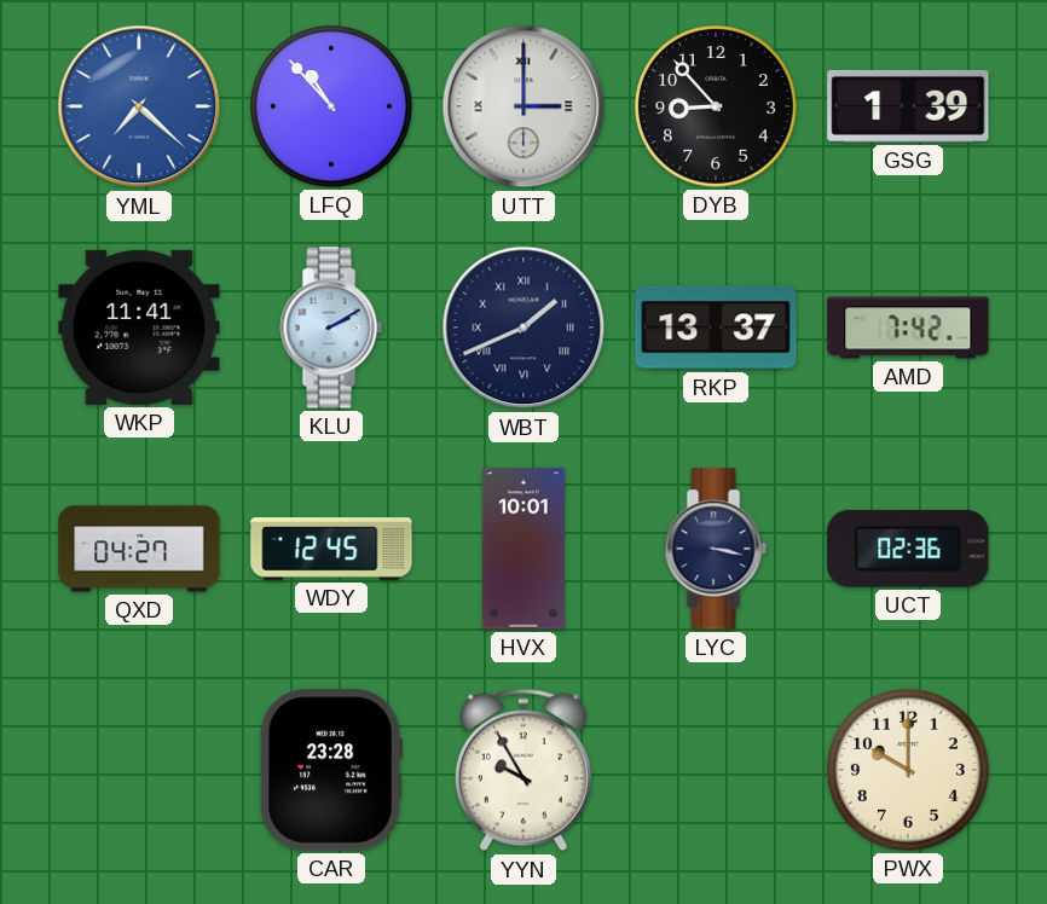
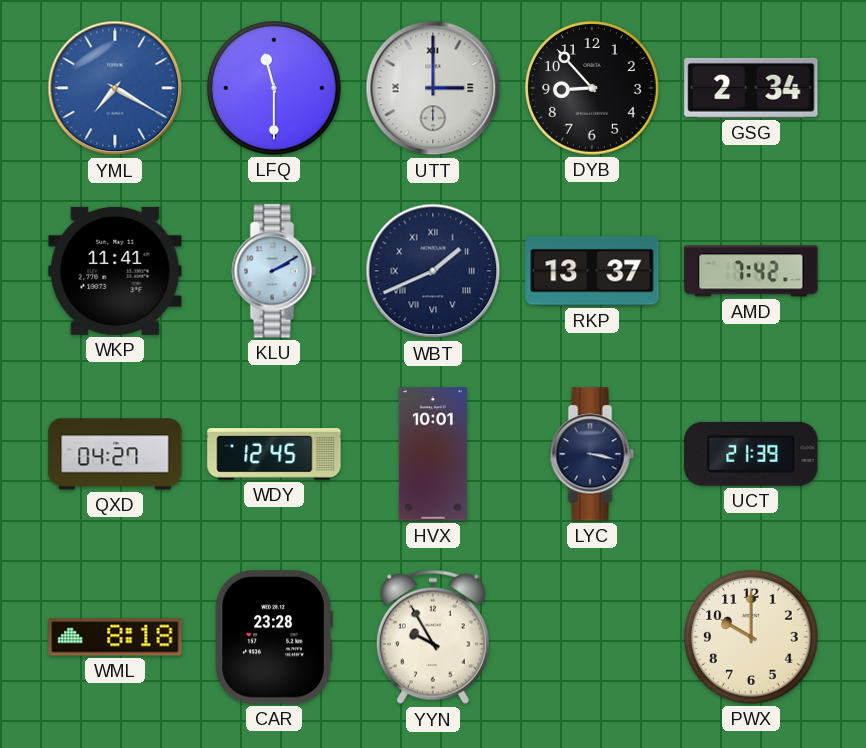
YML: 7:22 -> 7:20
LFQ: 10:53 -> 11:30
GSG: 1:39 -> 2:34
UCT: 02:36 -> 21:39
WML: none -> 8:18
